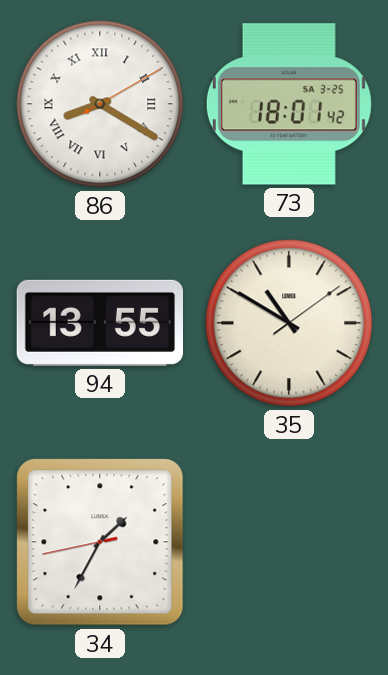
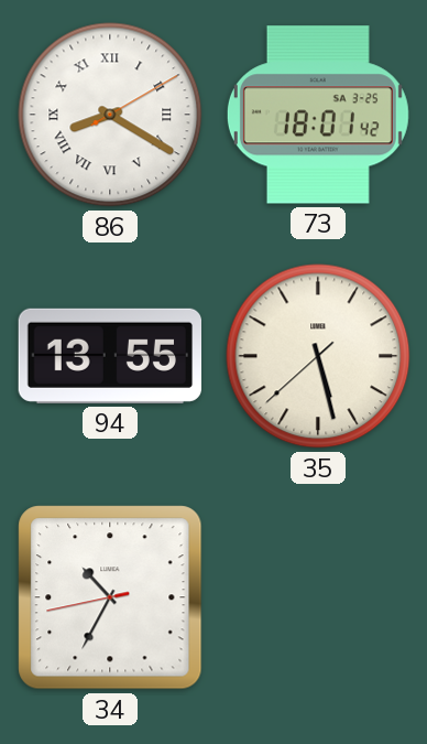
35: 10:50 -> 5:27
34: 1:34 -> 10:34
